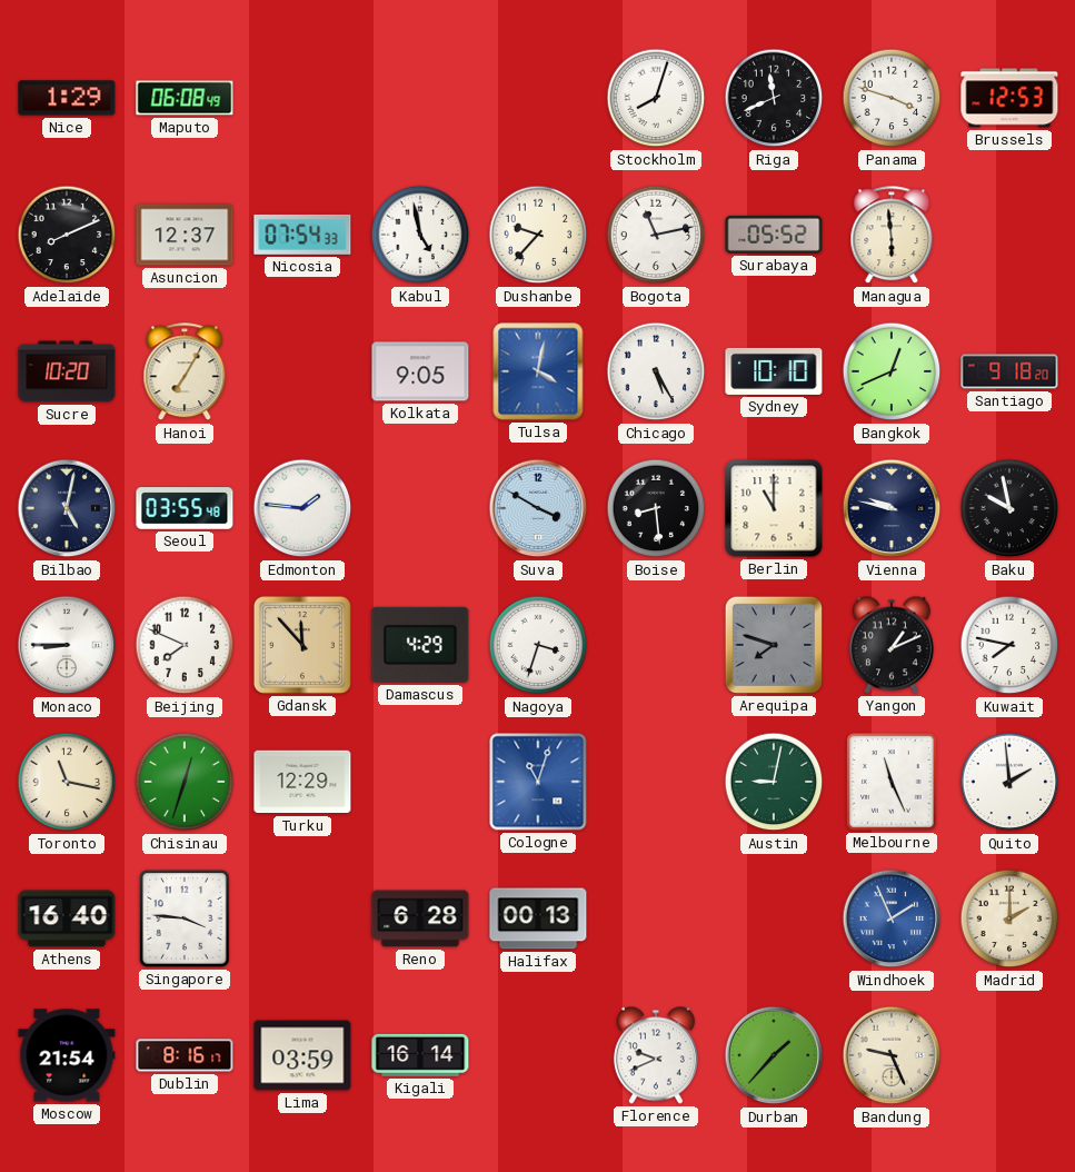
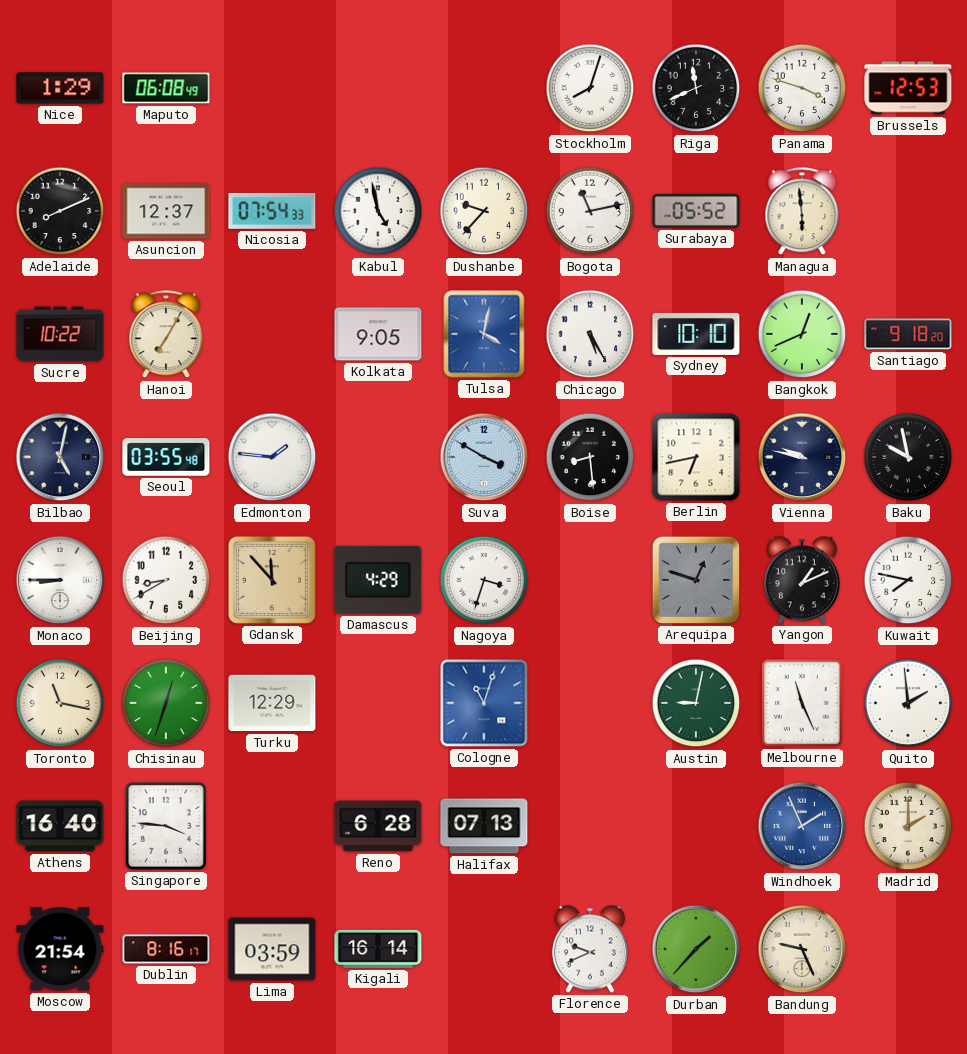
Sucre: 10:20 -> 10:22
Berlin: 11:00 -> 6:43
Beijing: 7:49 -> 8:40
Arequipa: 7:48 -> 12:48
Halifax: 00:13 -> 07:13
